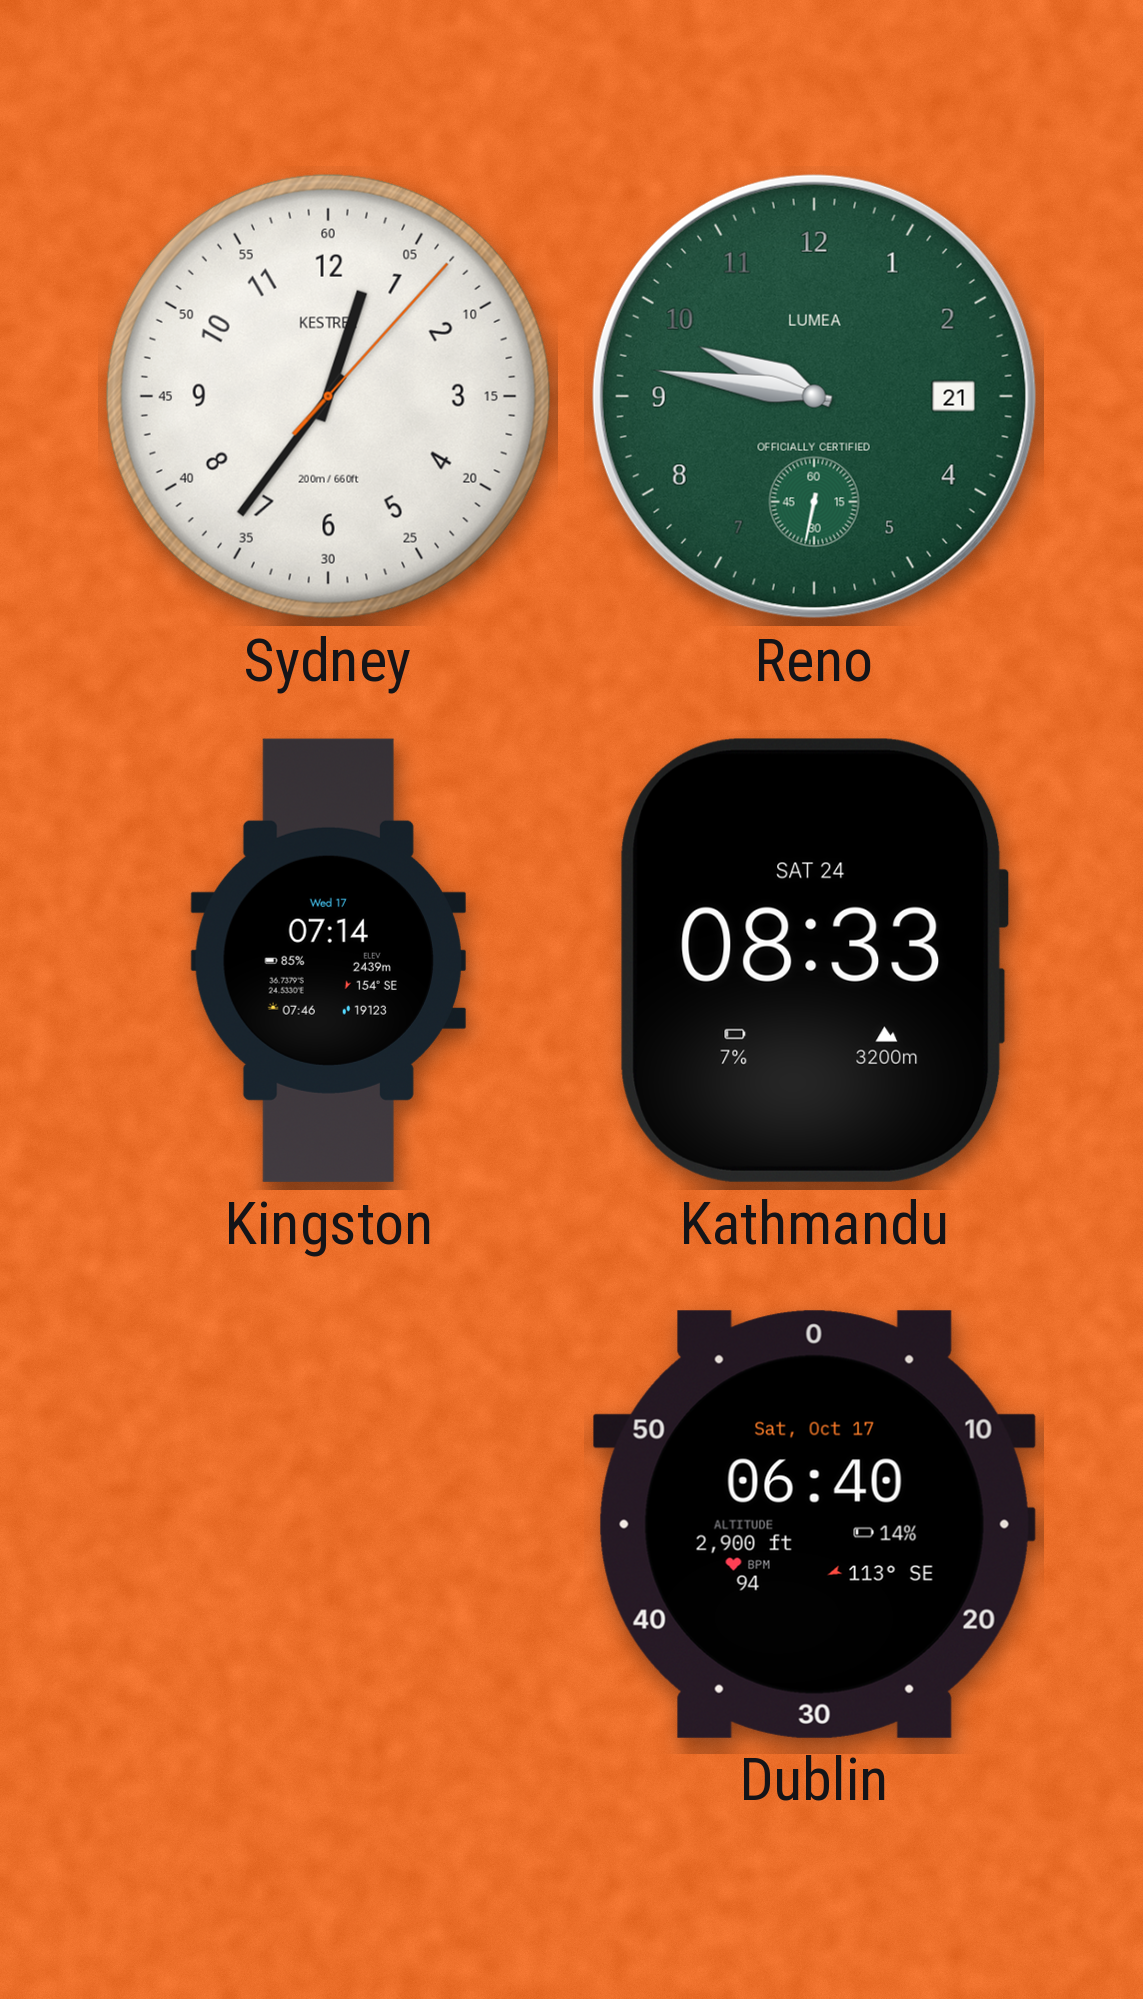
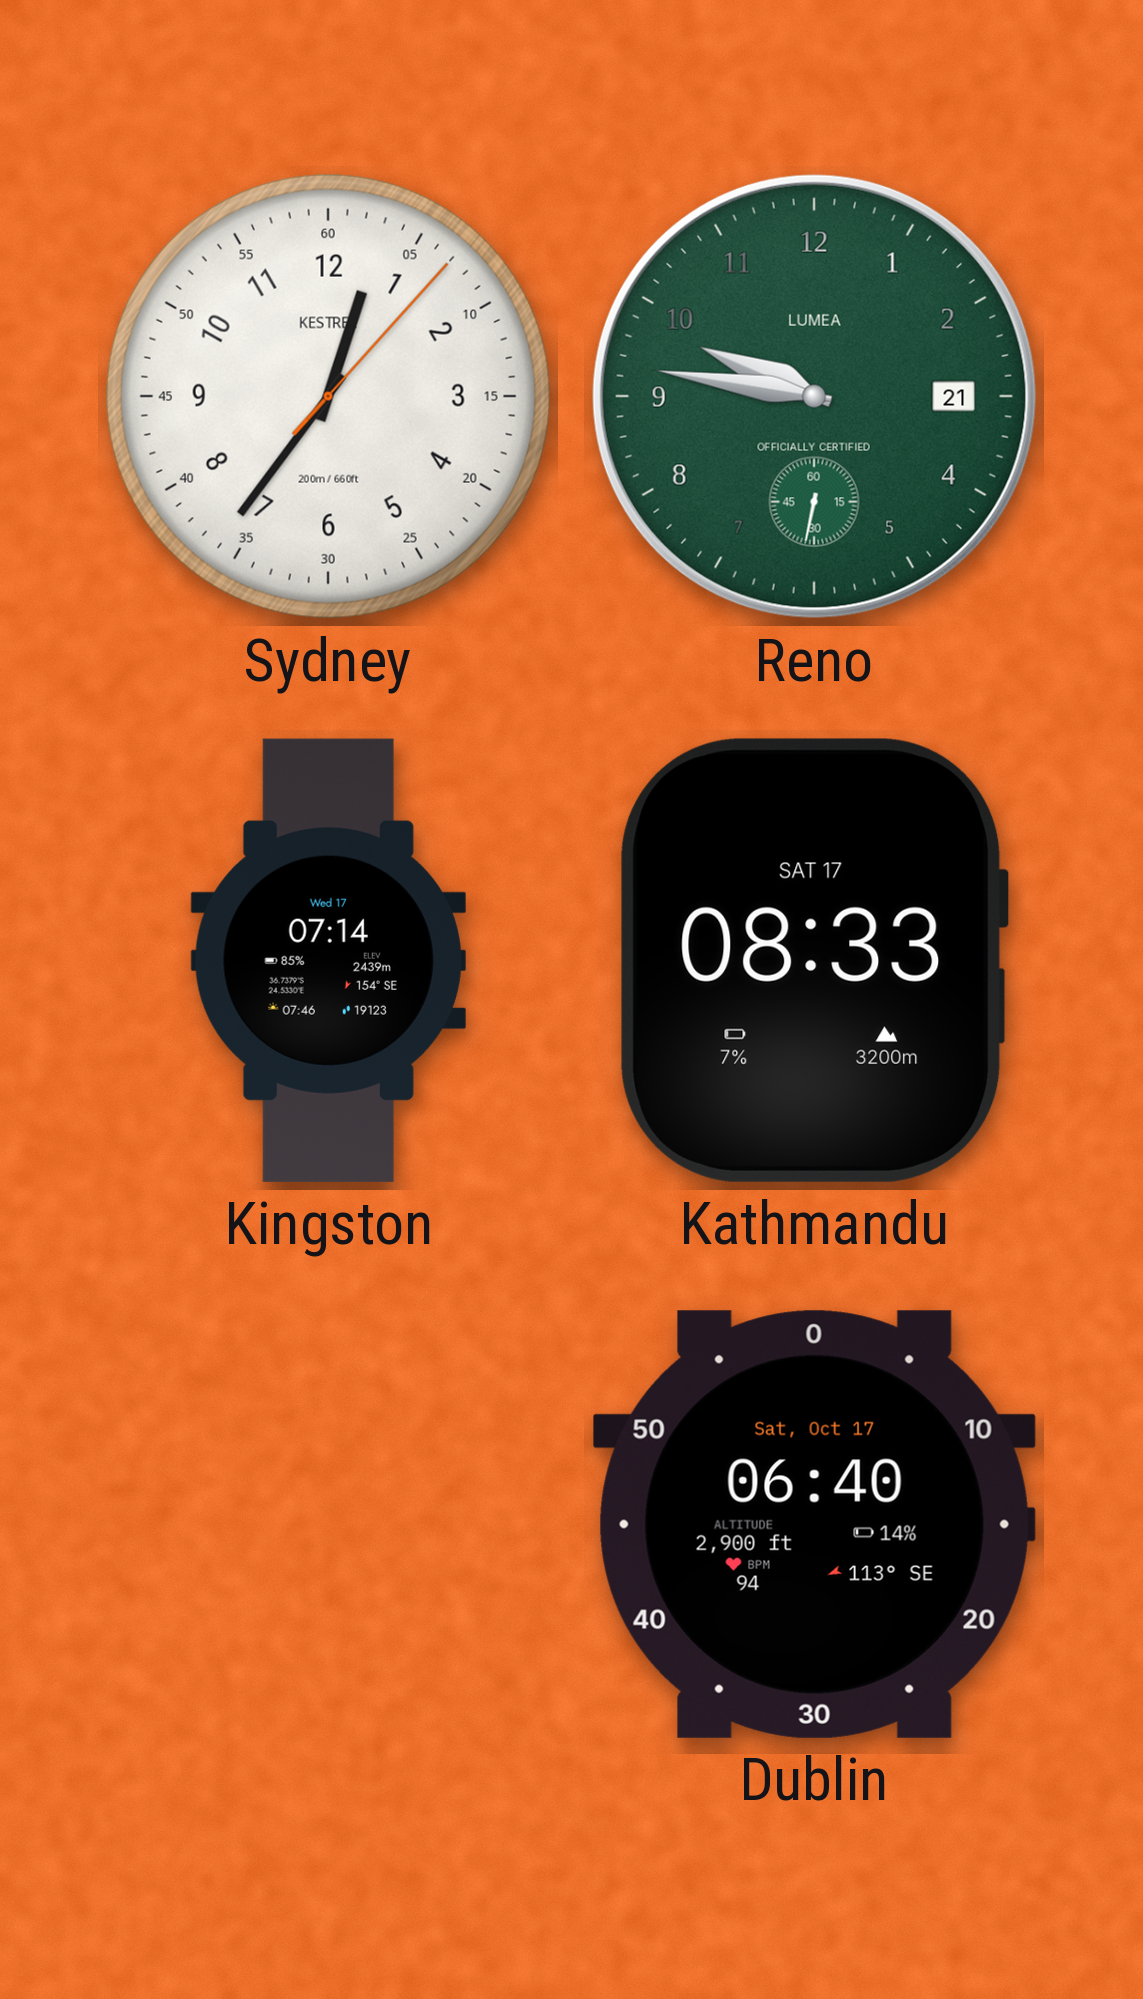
Kathmandu date: SAT 24 -> SAT 17
